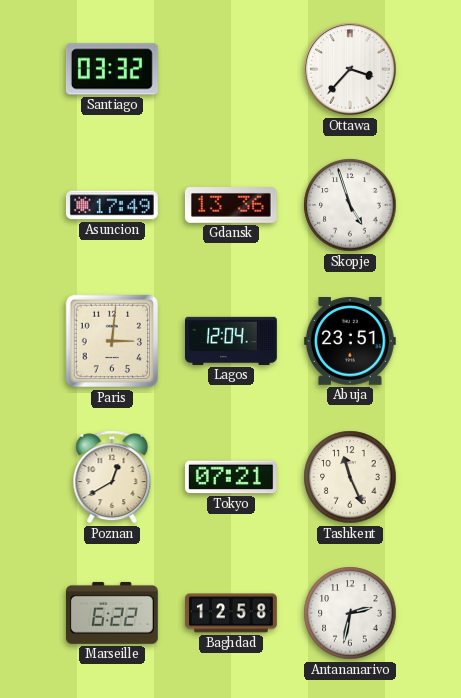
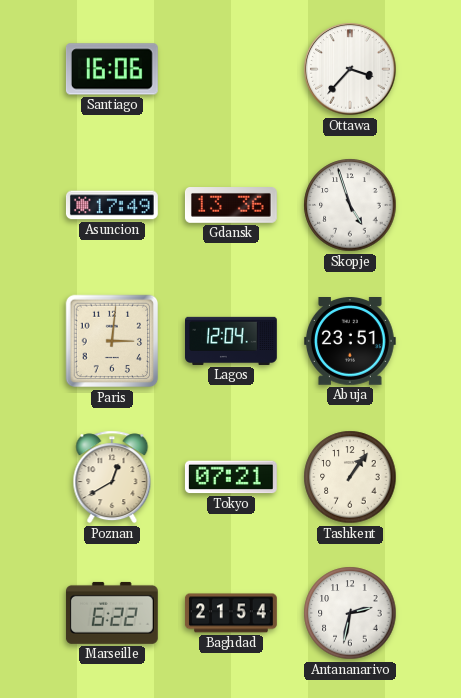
Santiago: 03:32 -> 16:06
Tashkent: 11:26 -> 1:06
Baghdad: 12:58 -> 21:54
